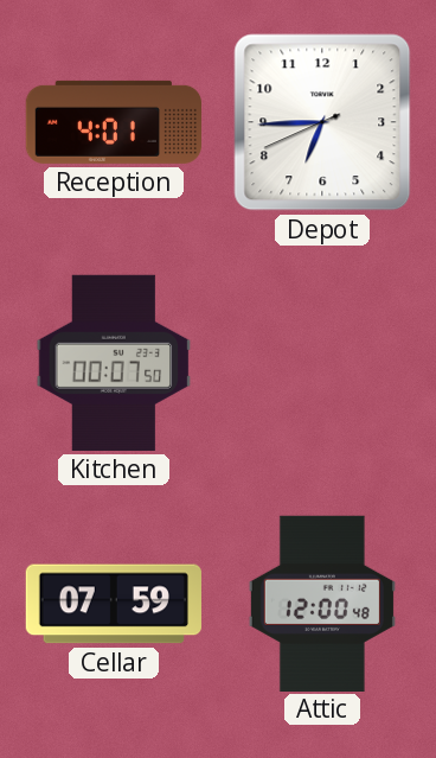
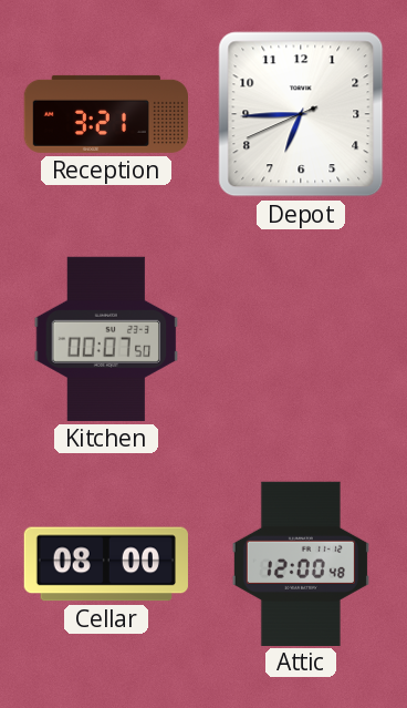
Reception: 4:01 -> 3:21
Cellar: 07:59 -> 08:00
